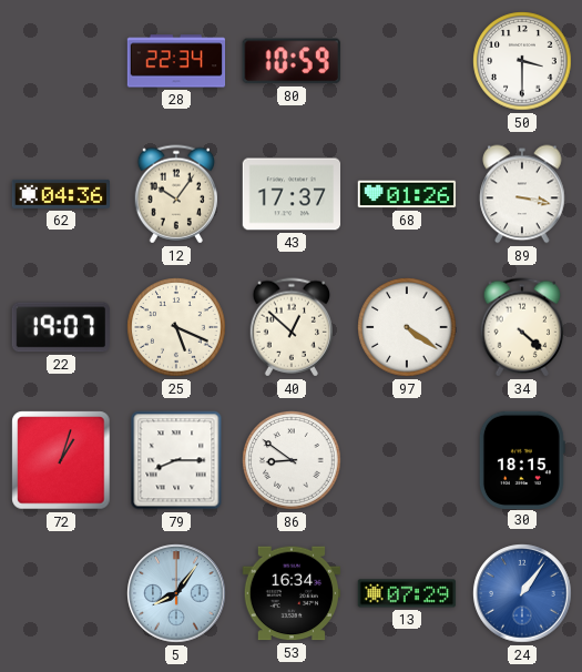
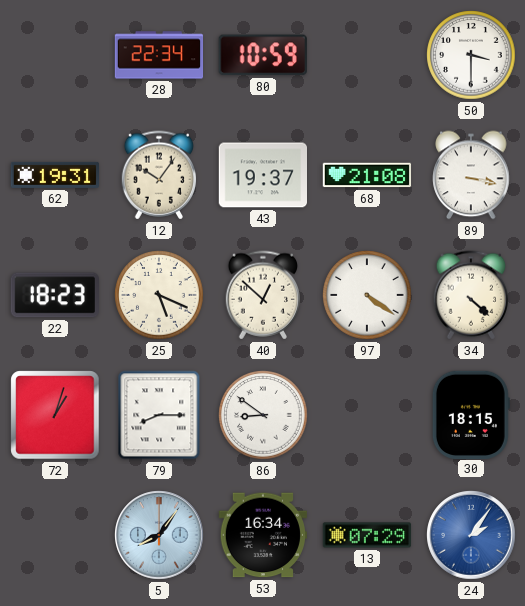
62: 04:36 -> 19:31
43: 17:37 -> 19:37
68: 01:26 -> 21:08
22: 19:07 -> 18:23
24: 1:06 -> 2:06
